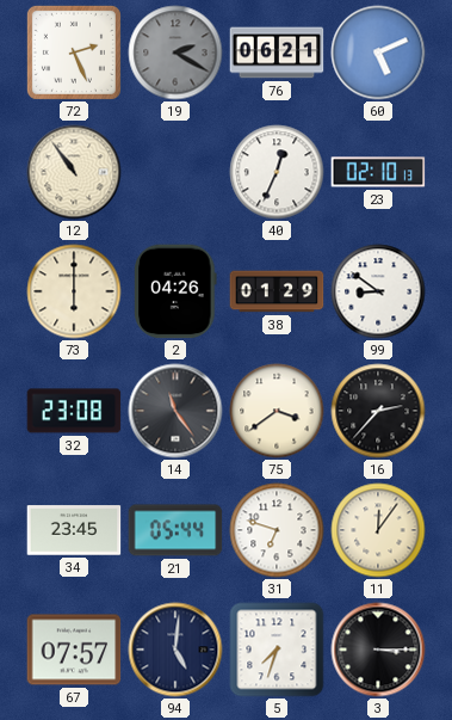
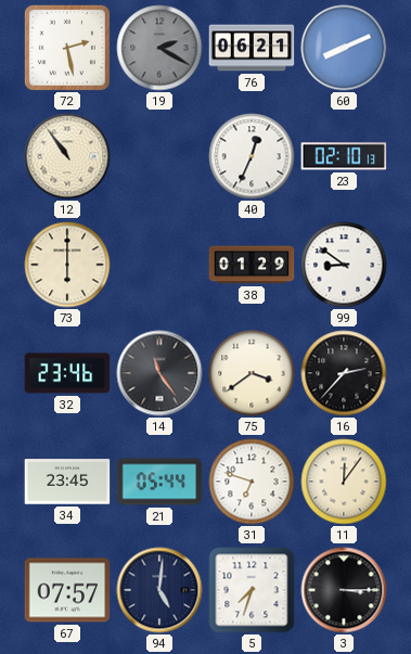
72: 2:26 -> 2:28
60: 5:11 -> 8:11
2: 04:26 -> none
32: 23:08 -> 23:46
